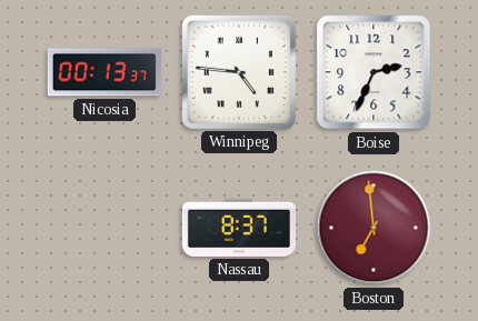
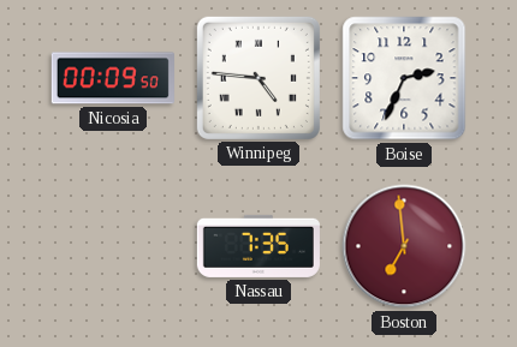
Nicosia: 00:13 -> 00:09
Nassau: 8:37 -> 7:35
